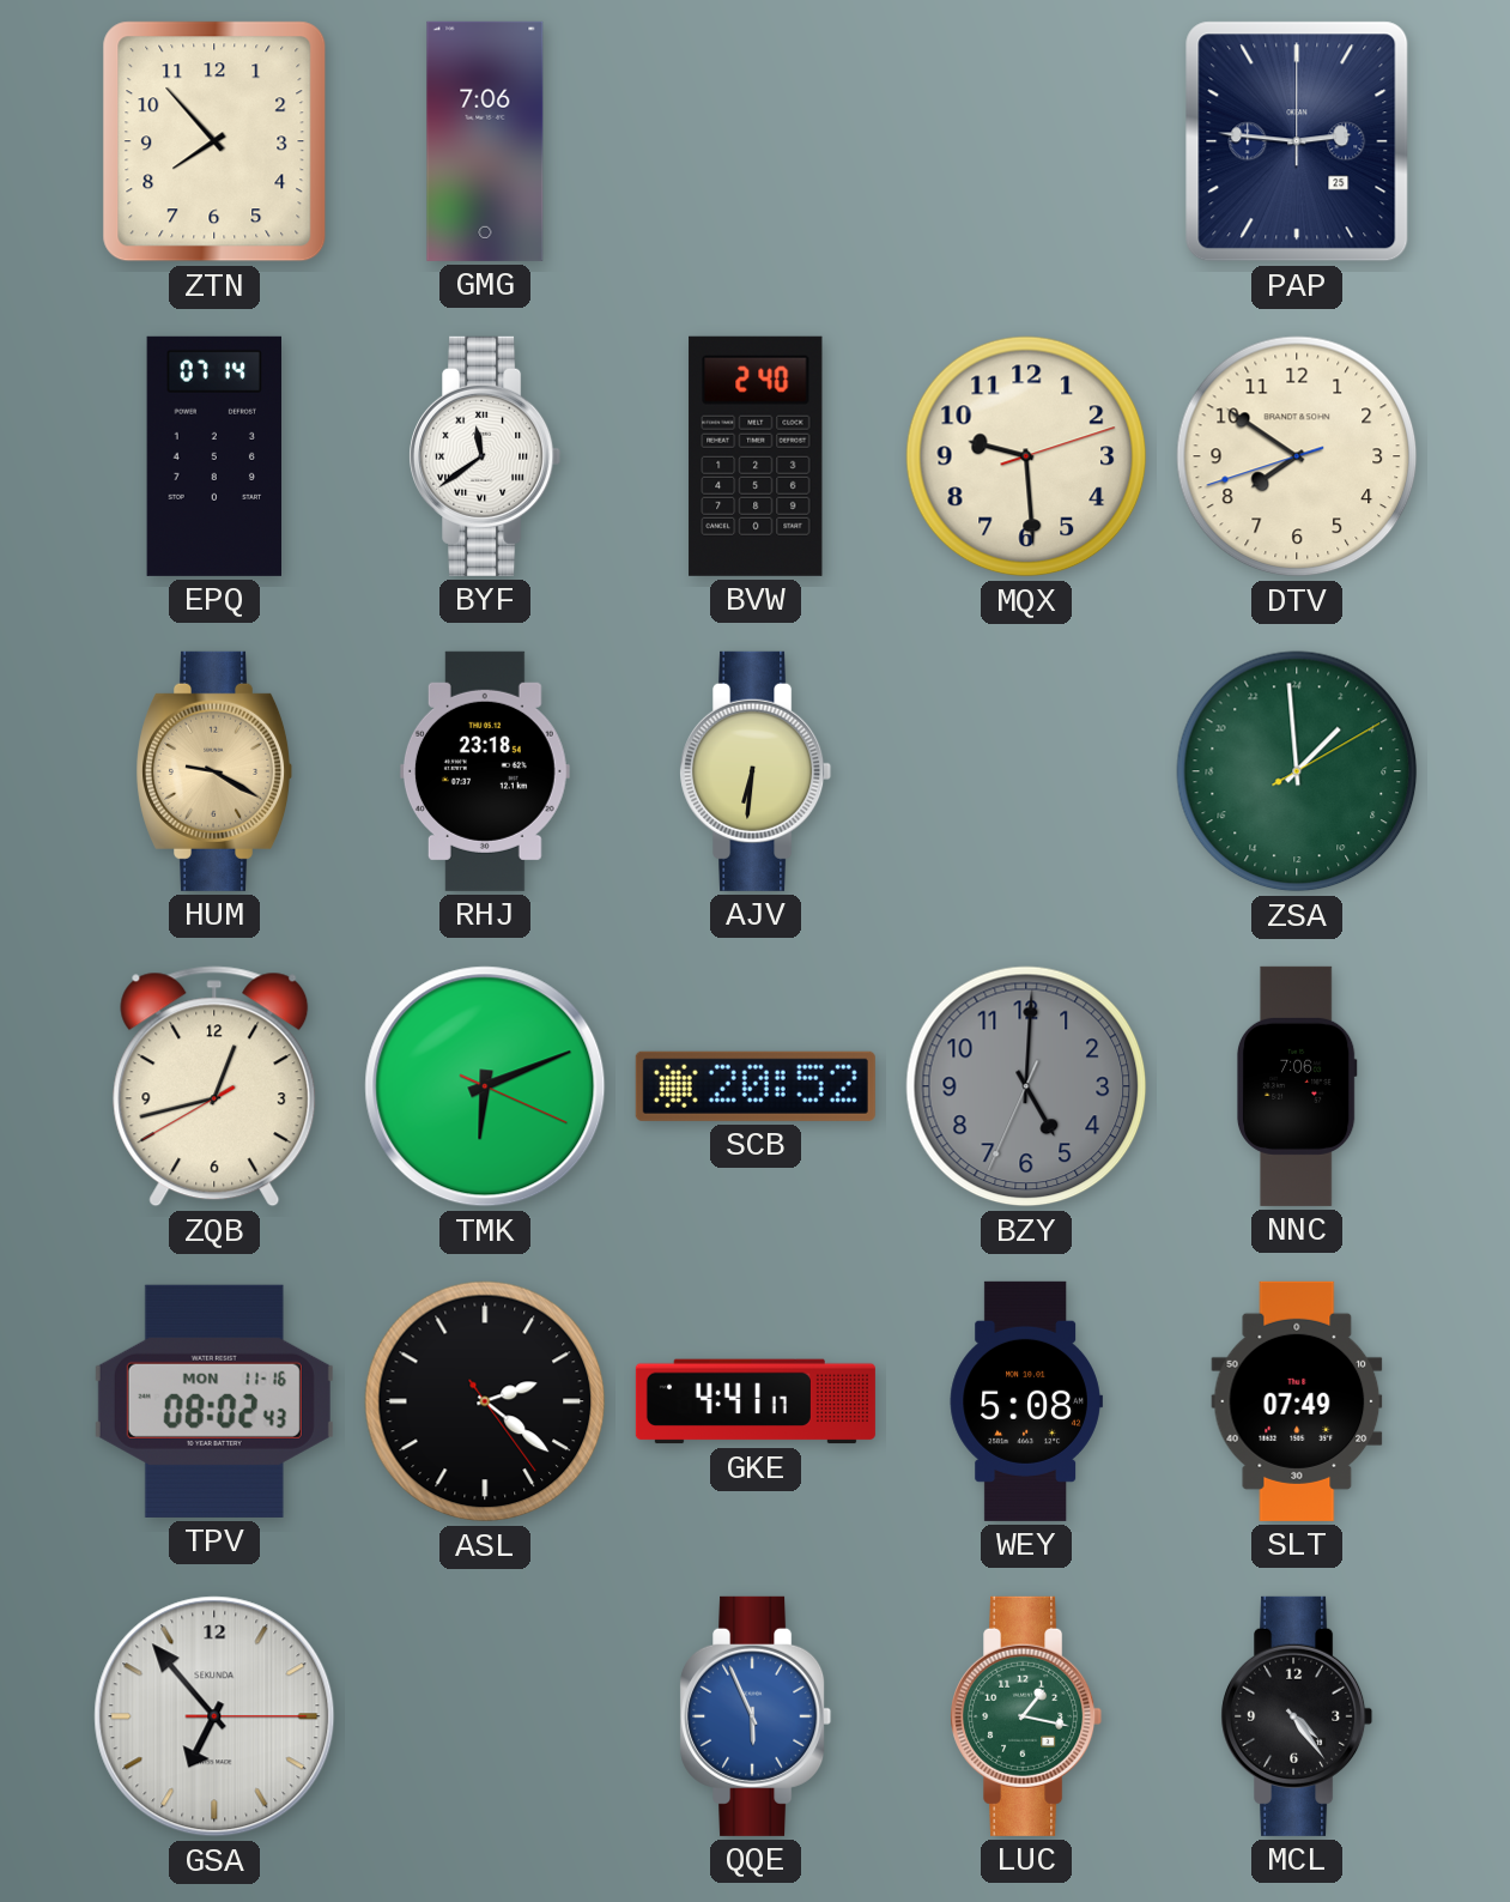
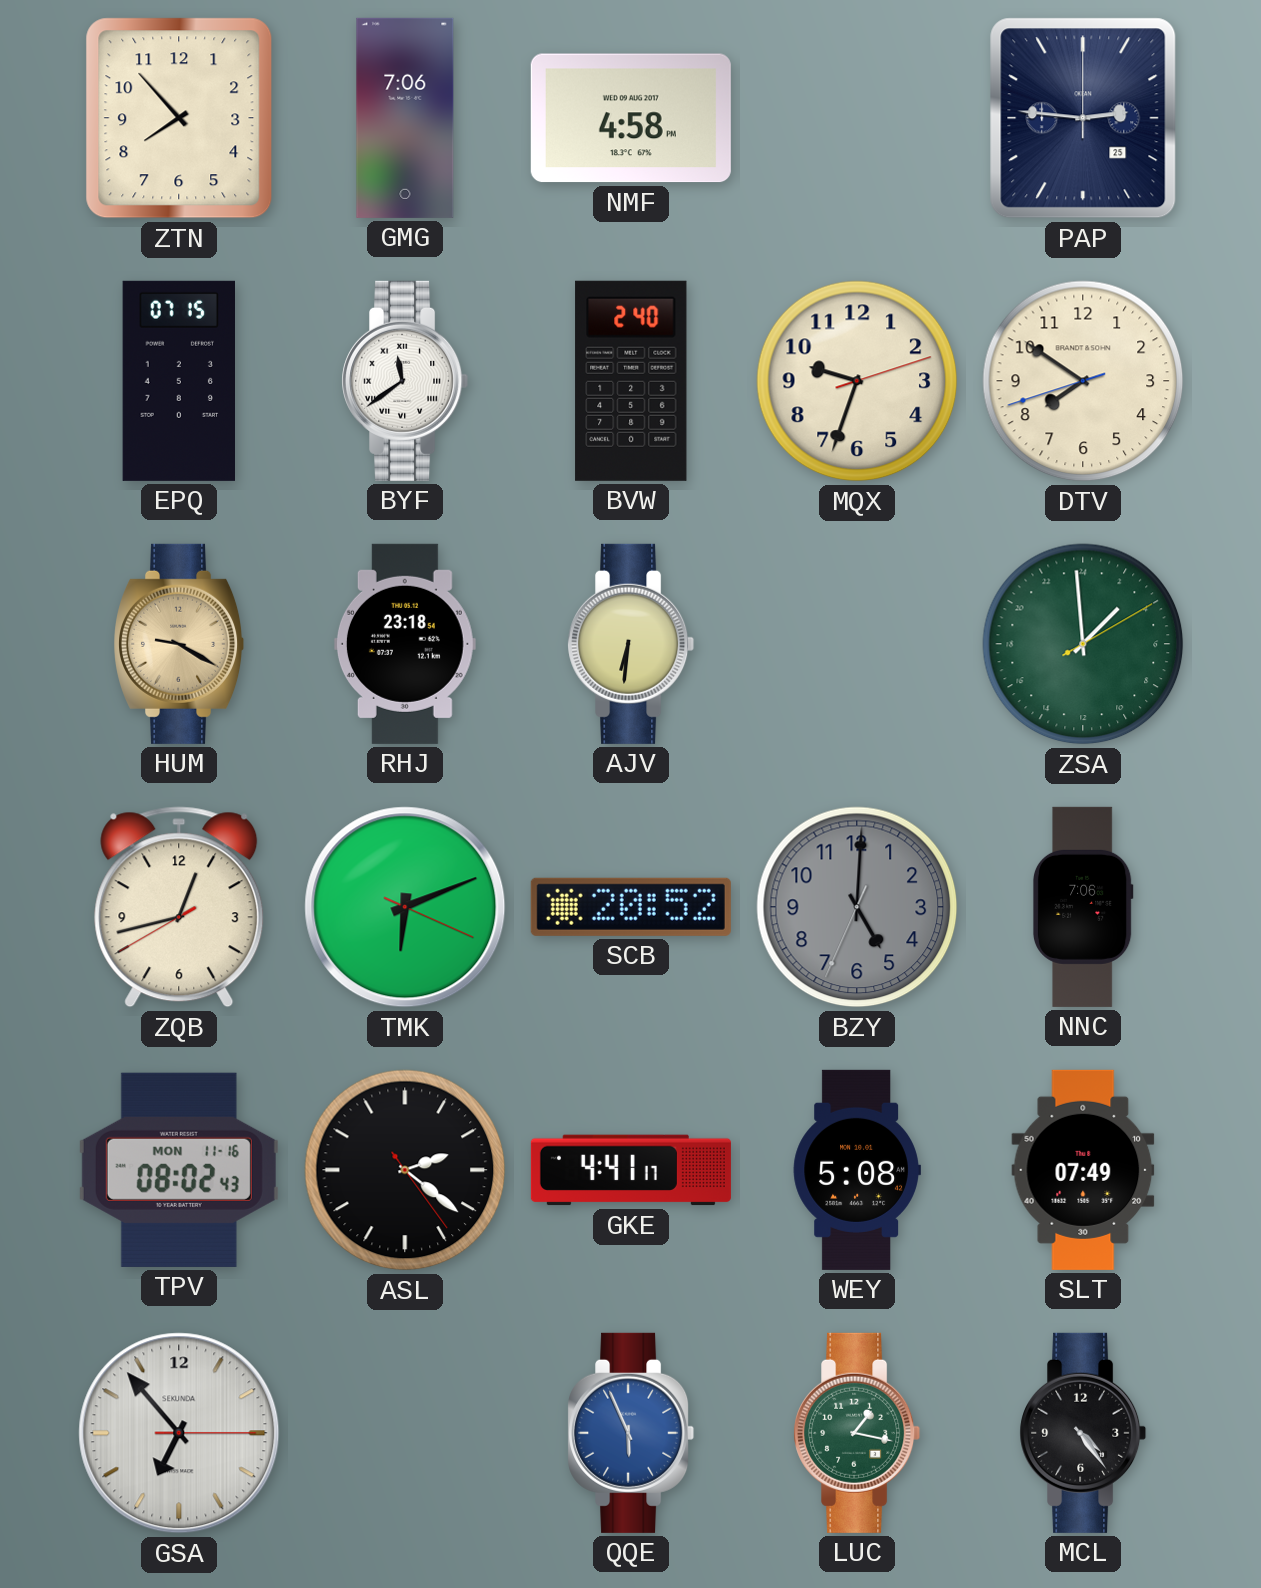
NMF: none -> 4:58
EPQ: 07:14 -> 07:15
MQX: 9:29 -> 9:33
